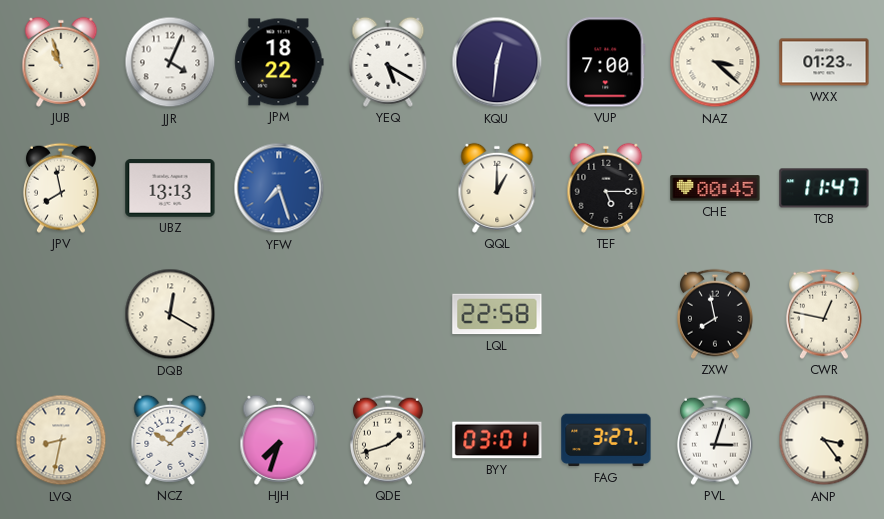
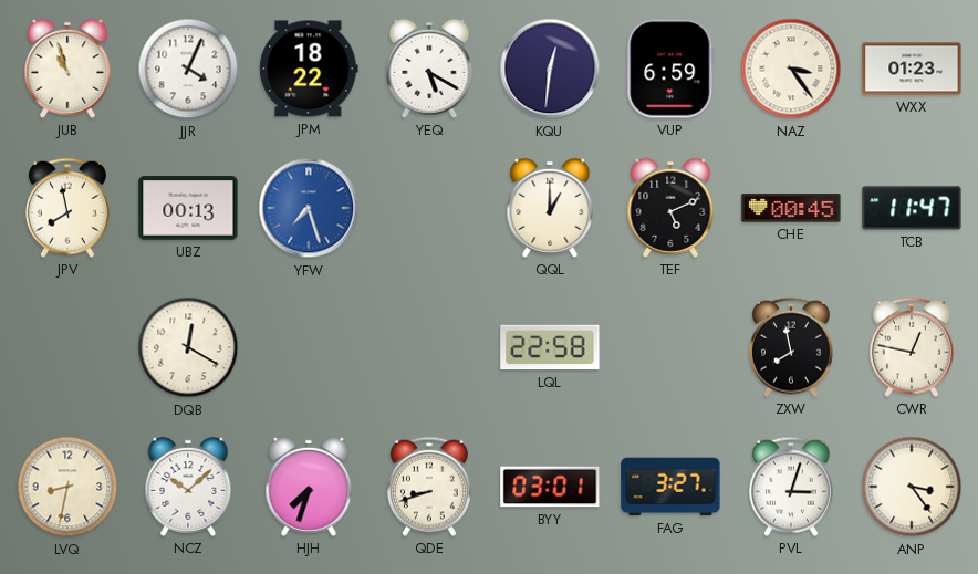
VUP: 7:00 -> 6:59
NAZ: 3:22 -> 3:24
UBZ: 13:13 -> 00:13
TEF: 5:15 -> 5:11
QDE: 1:42 -> 8:42
